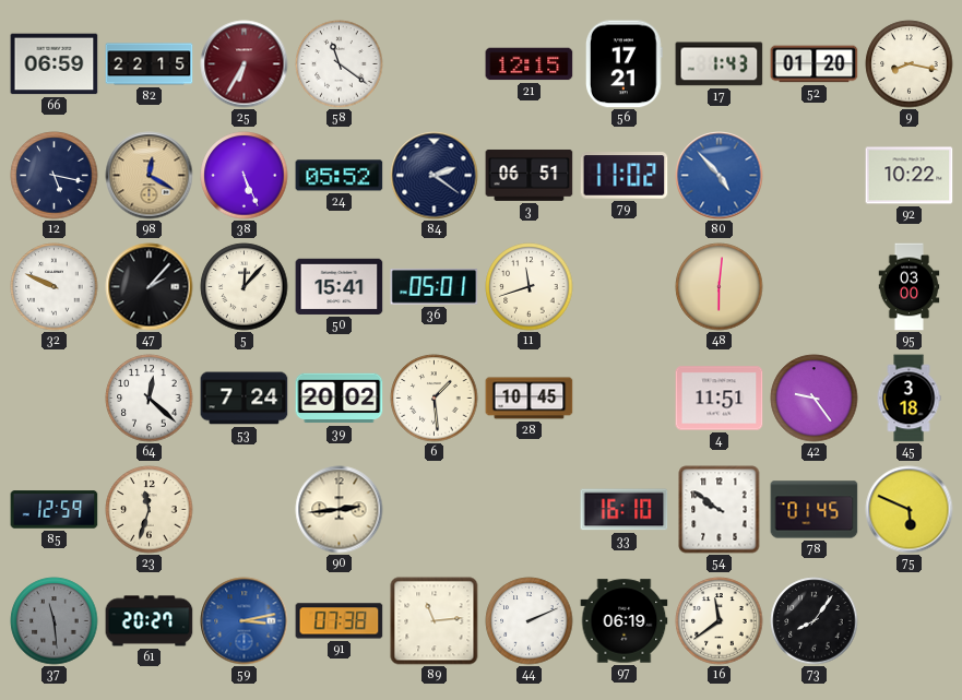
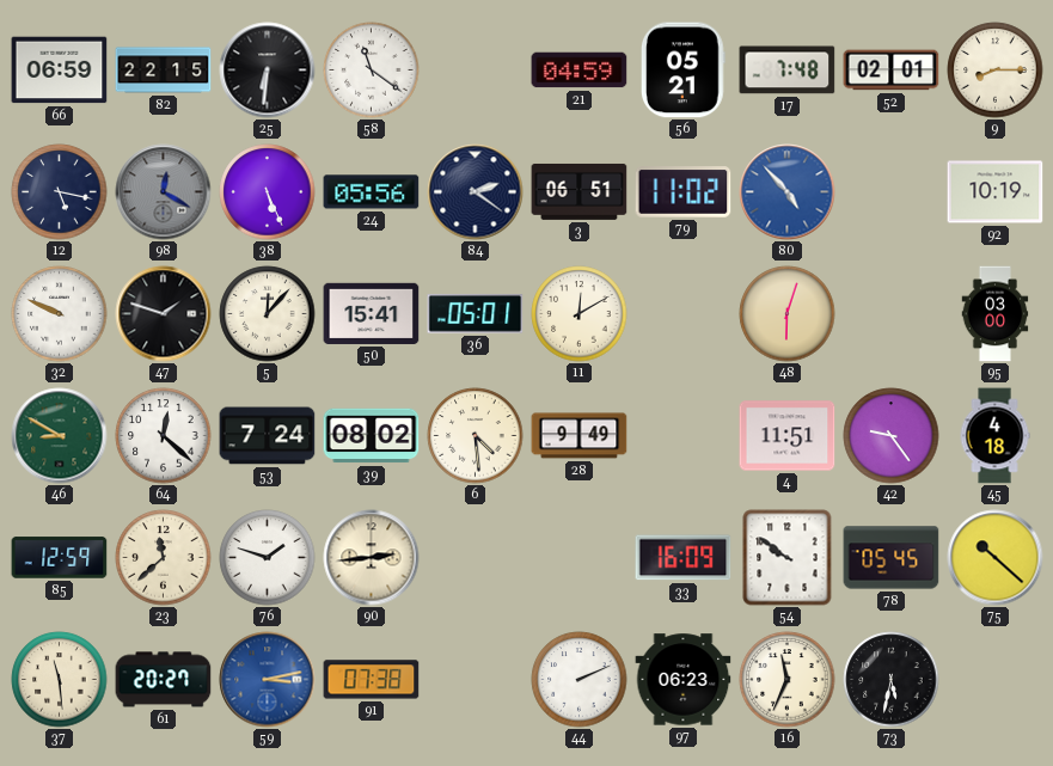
25: 6:35 -> 6:31
25 dial: burgundy -> black
21: 12:15 -> 04:59
56: 17:21 -> 05:21
17: 1:43 -> 7:48
52: 01:20 -> 02:01
9: 8:17 -> 8:15
98 dial: champagne -> grey
24: 05:52 -> 05:56
92: 10:22 -> 10:19
47: 2:07 -> 1:48
11: 11:42 -> 12:10
48: 6:01 -> 6:03
46: none -> 8:50
39: 20:02 -> 08:02
6: 1:29 -> 4:29
28: 10:45 -> 9:49
45: 3:18 -> 4:18
23: 11:33 -> 11:38
76: none -> 1:48
33: 16:10 -> 16:09
78: 01:45 -> 05:45
75: 5:49 -> 10:22
37 dial: grey -> cream
89: 11:14 -> none
97: 06:19 -> 06:23
16: 11:39 -> 11:34
73: 8:06 -> 5:32
